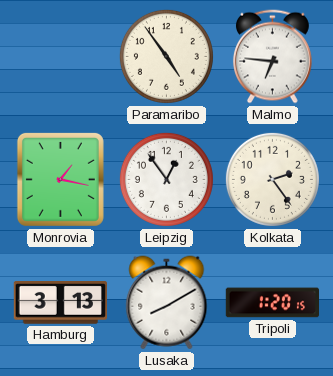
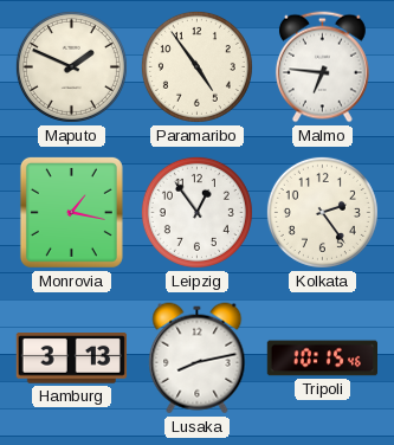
Maputo: none -> 1:49
Lusaka: 8:10 -> 8:13
Tripoli: 1:20 -> 10:15
